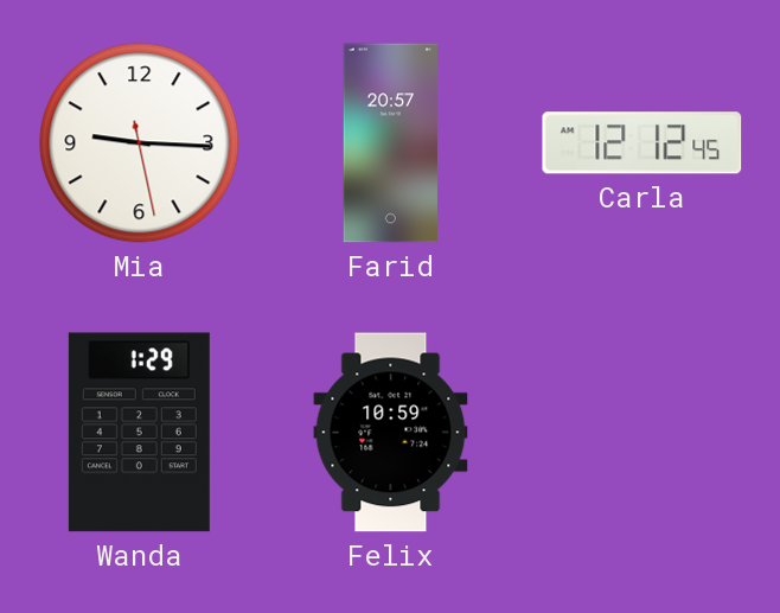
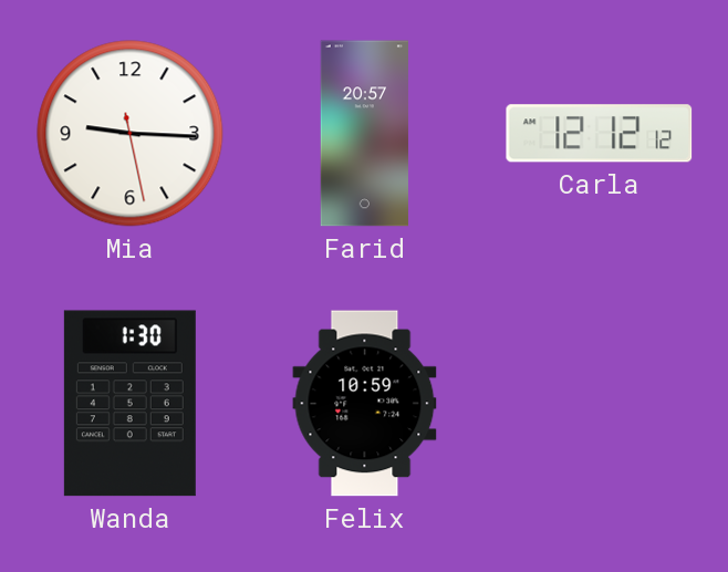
Carla: 12:12:45 -> 12:12:12
Wanda: 1:29 -> 1:30
